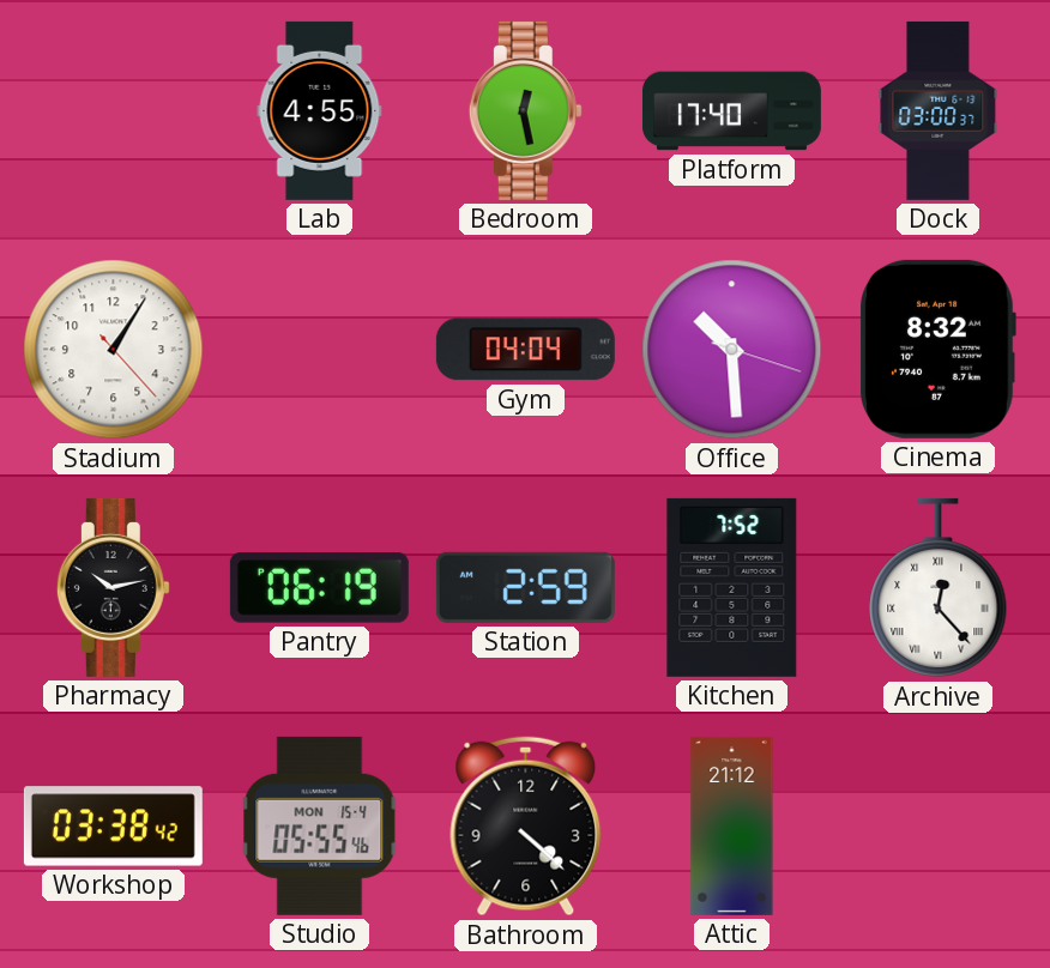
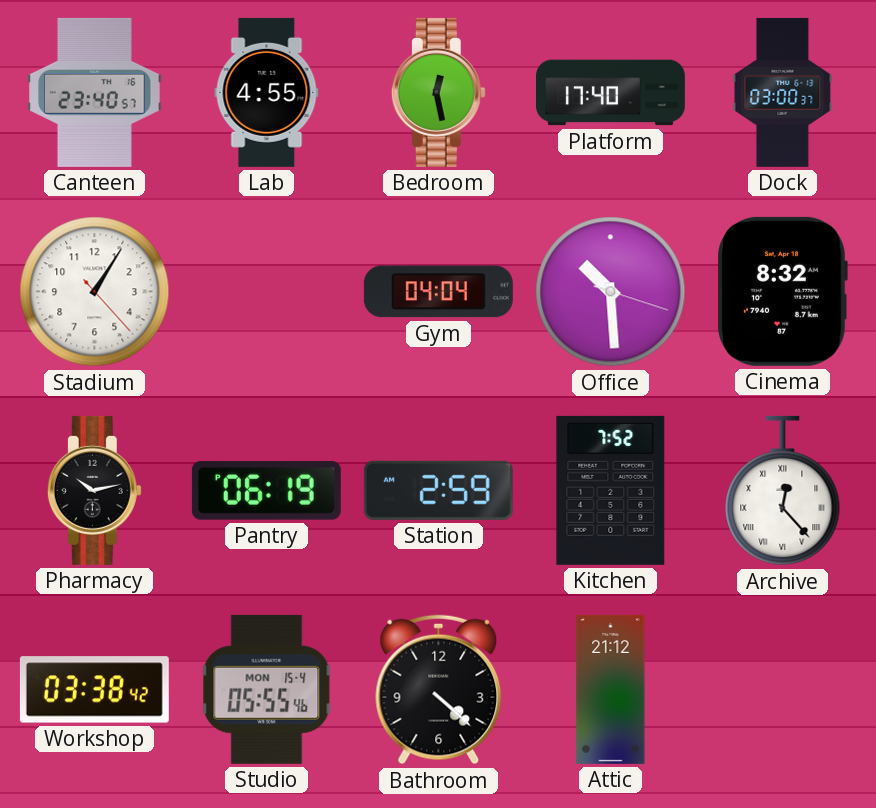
Canteen: none -> 23:40
